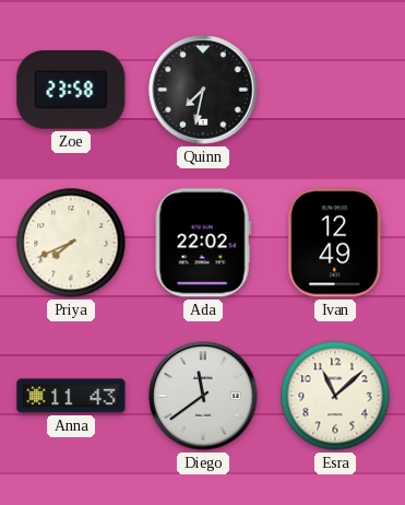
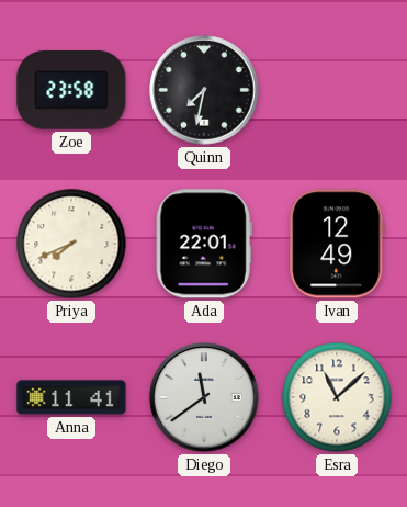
Ada: 22:02 -> 22:01
Anna: 11:43 -> 11:41
